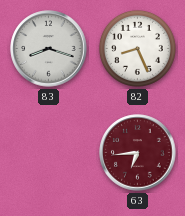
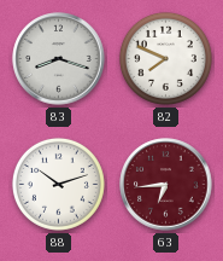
82: 8:26 -> 7:49
88: none -> 10:12
